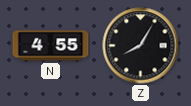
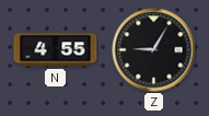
Z: 8:05 -> 9:05
